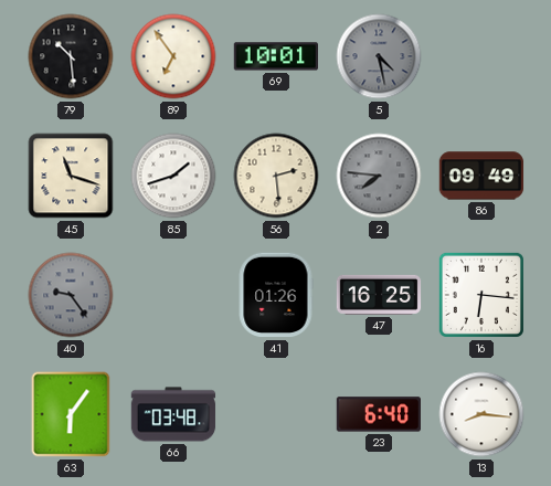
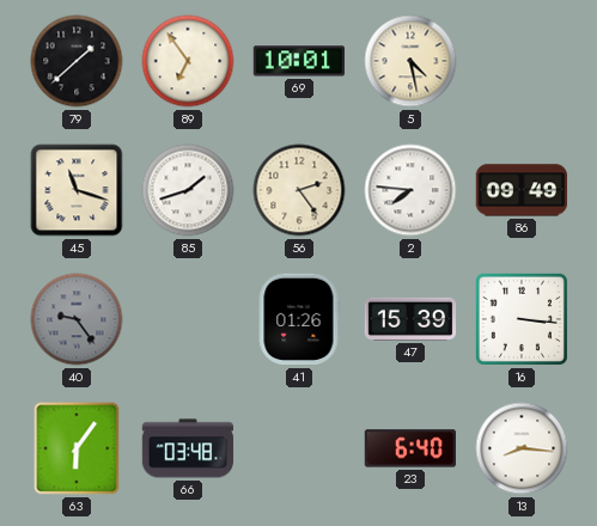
79: 10:29 -> 1:38
5 dial: grey -> cream
56: 2:29 -> 2:24
2 dial: grey -> white
47: 16:25 -> 15:39
16: 6:16 -> 3:16
